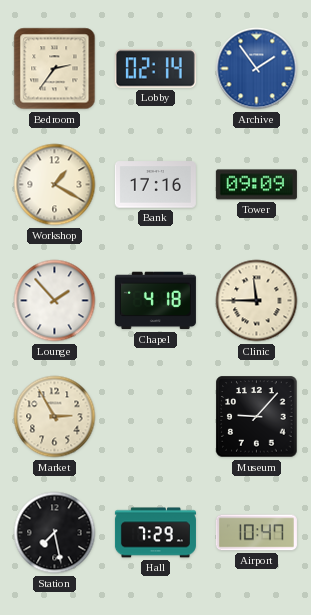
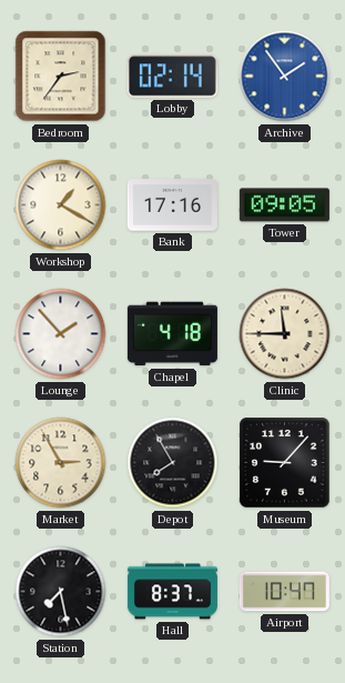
Tower: 09:09 -> 09:05
Depot: none -> 7:55
Hall: 7:29 -> 8:37
